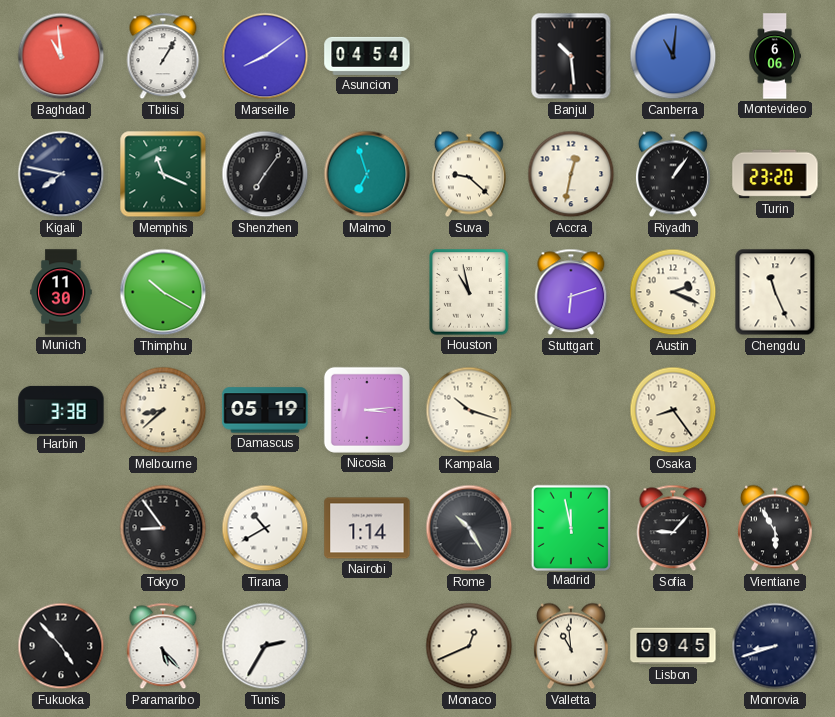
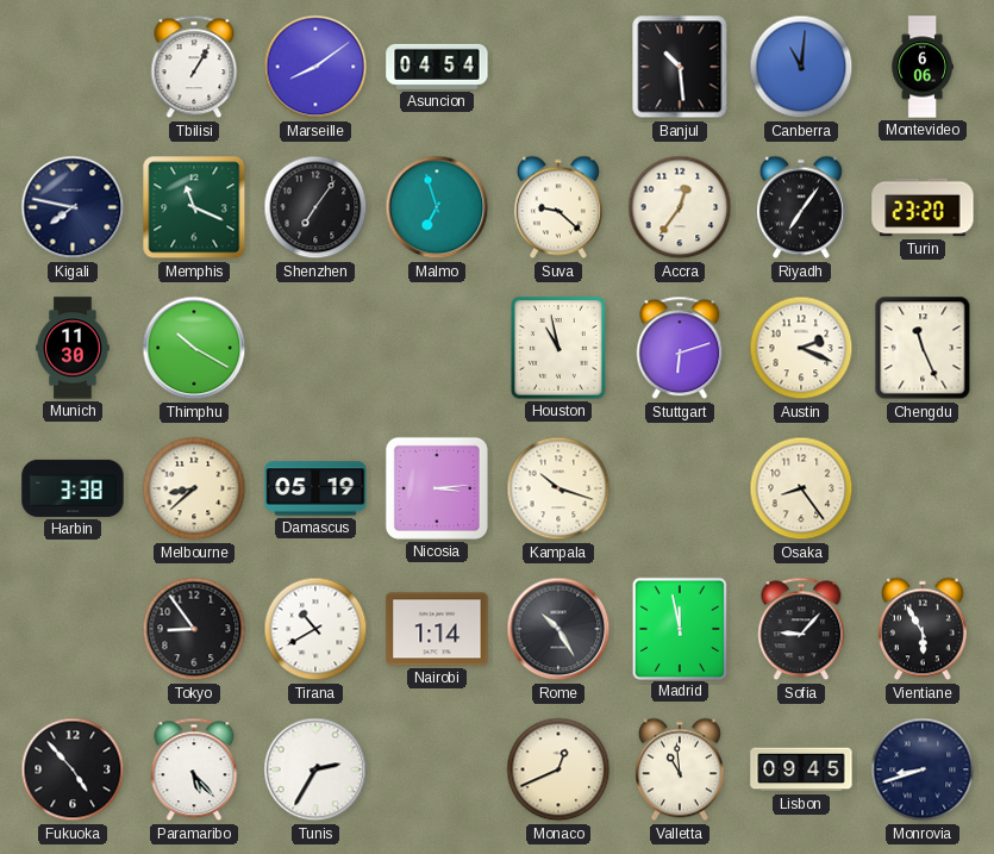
Baghdad: 10:59 -> none
Accra: 12:32 -> 12:36
Riyadh: 1:06 -> 7:06
